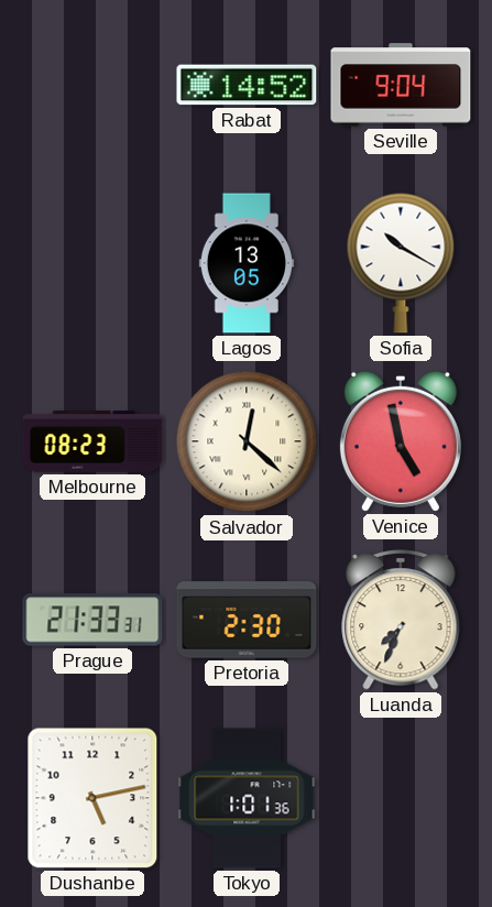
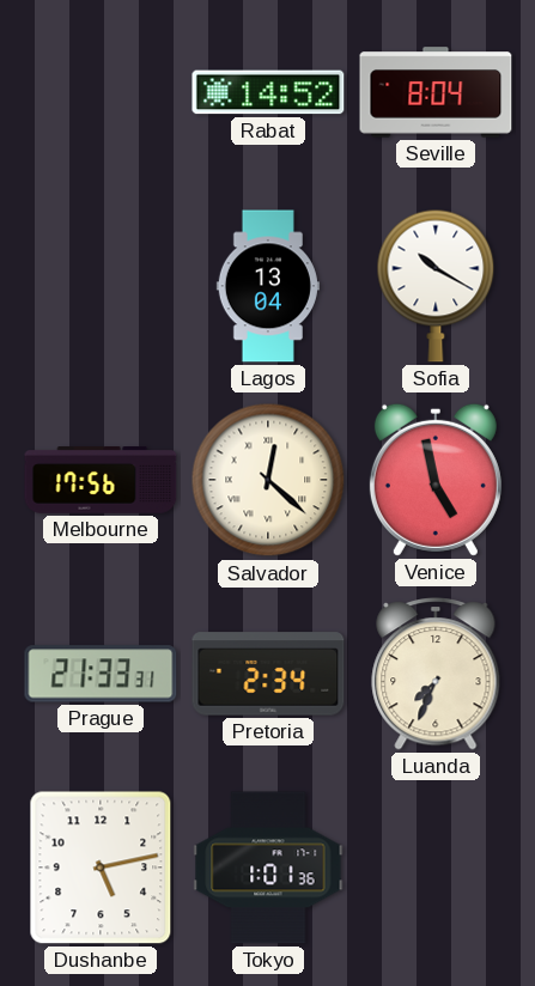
Seville: 9:04 -> 8:04
Lagos: 13:05 -> 13:04
Melbourne: 08:23 -> 17:56
Pretoria: 2:30 -> 2:34
